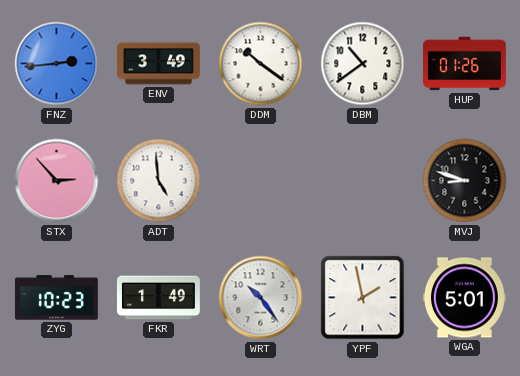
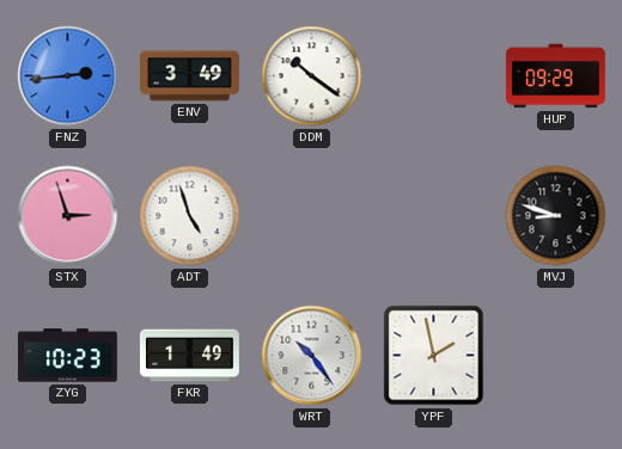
DBM: 10:39 -> none
HUP: 01:26 -> 09:29
STX: 2:53 -> 2:57
ADT: 4:59 -> 4:57
WGA: 5:01 -> none
